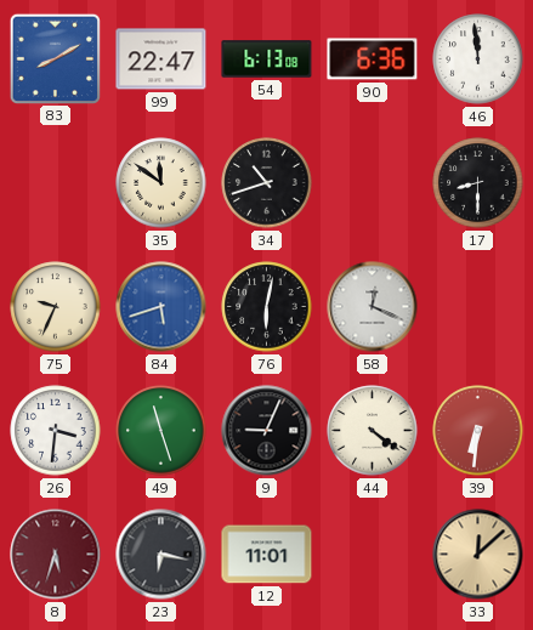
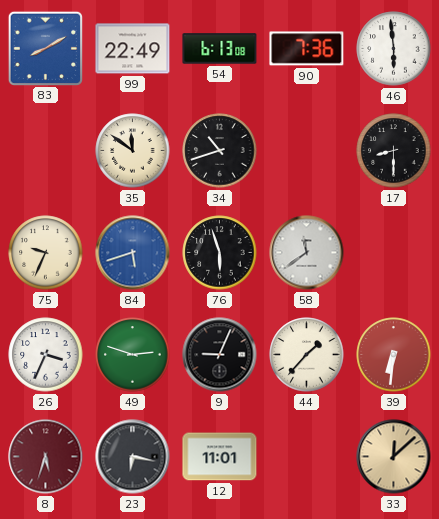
99: 22:47 -> 22:49
90: 6:36 -> 7:36
46: 11:59 -> 5:59
76: 6:02 -> 5:57
58: 12:19 -> 11:39
26: 3:31 -> 3:34
49: 11:27 -> 2:48
44: 4:21 -> 1:37
